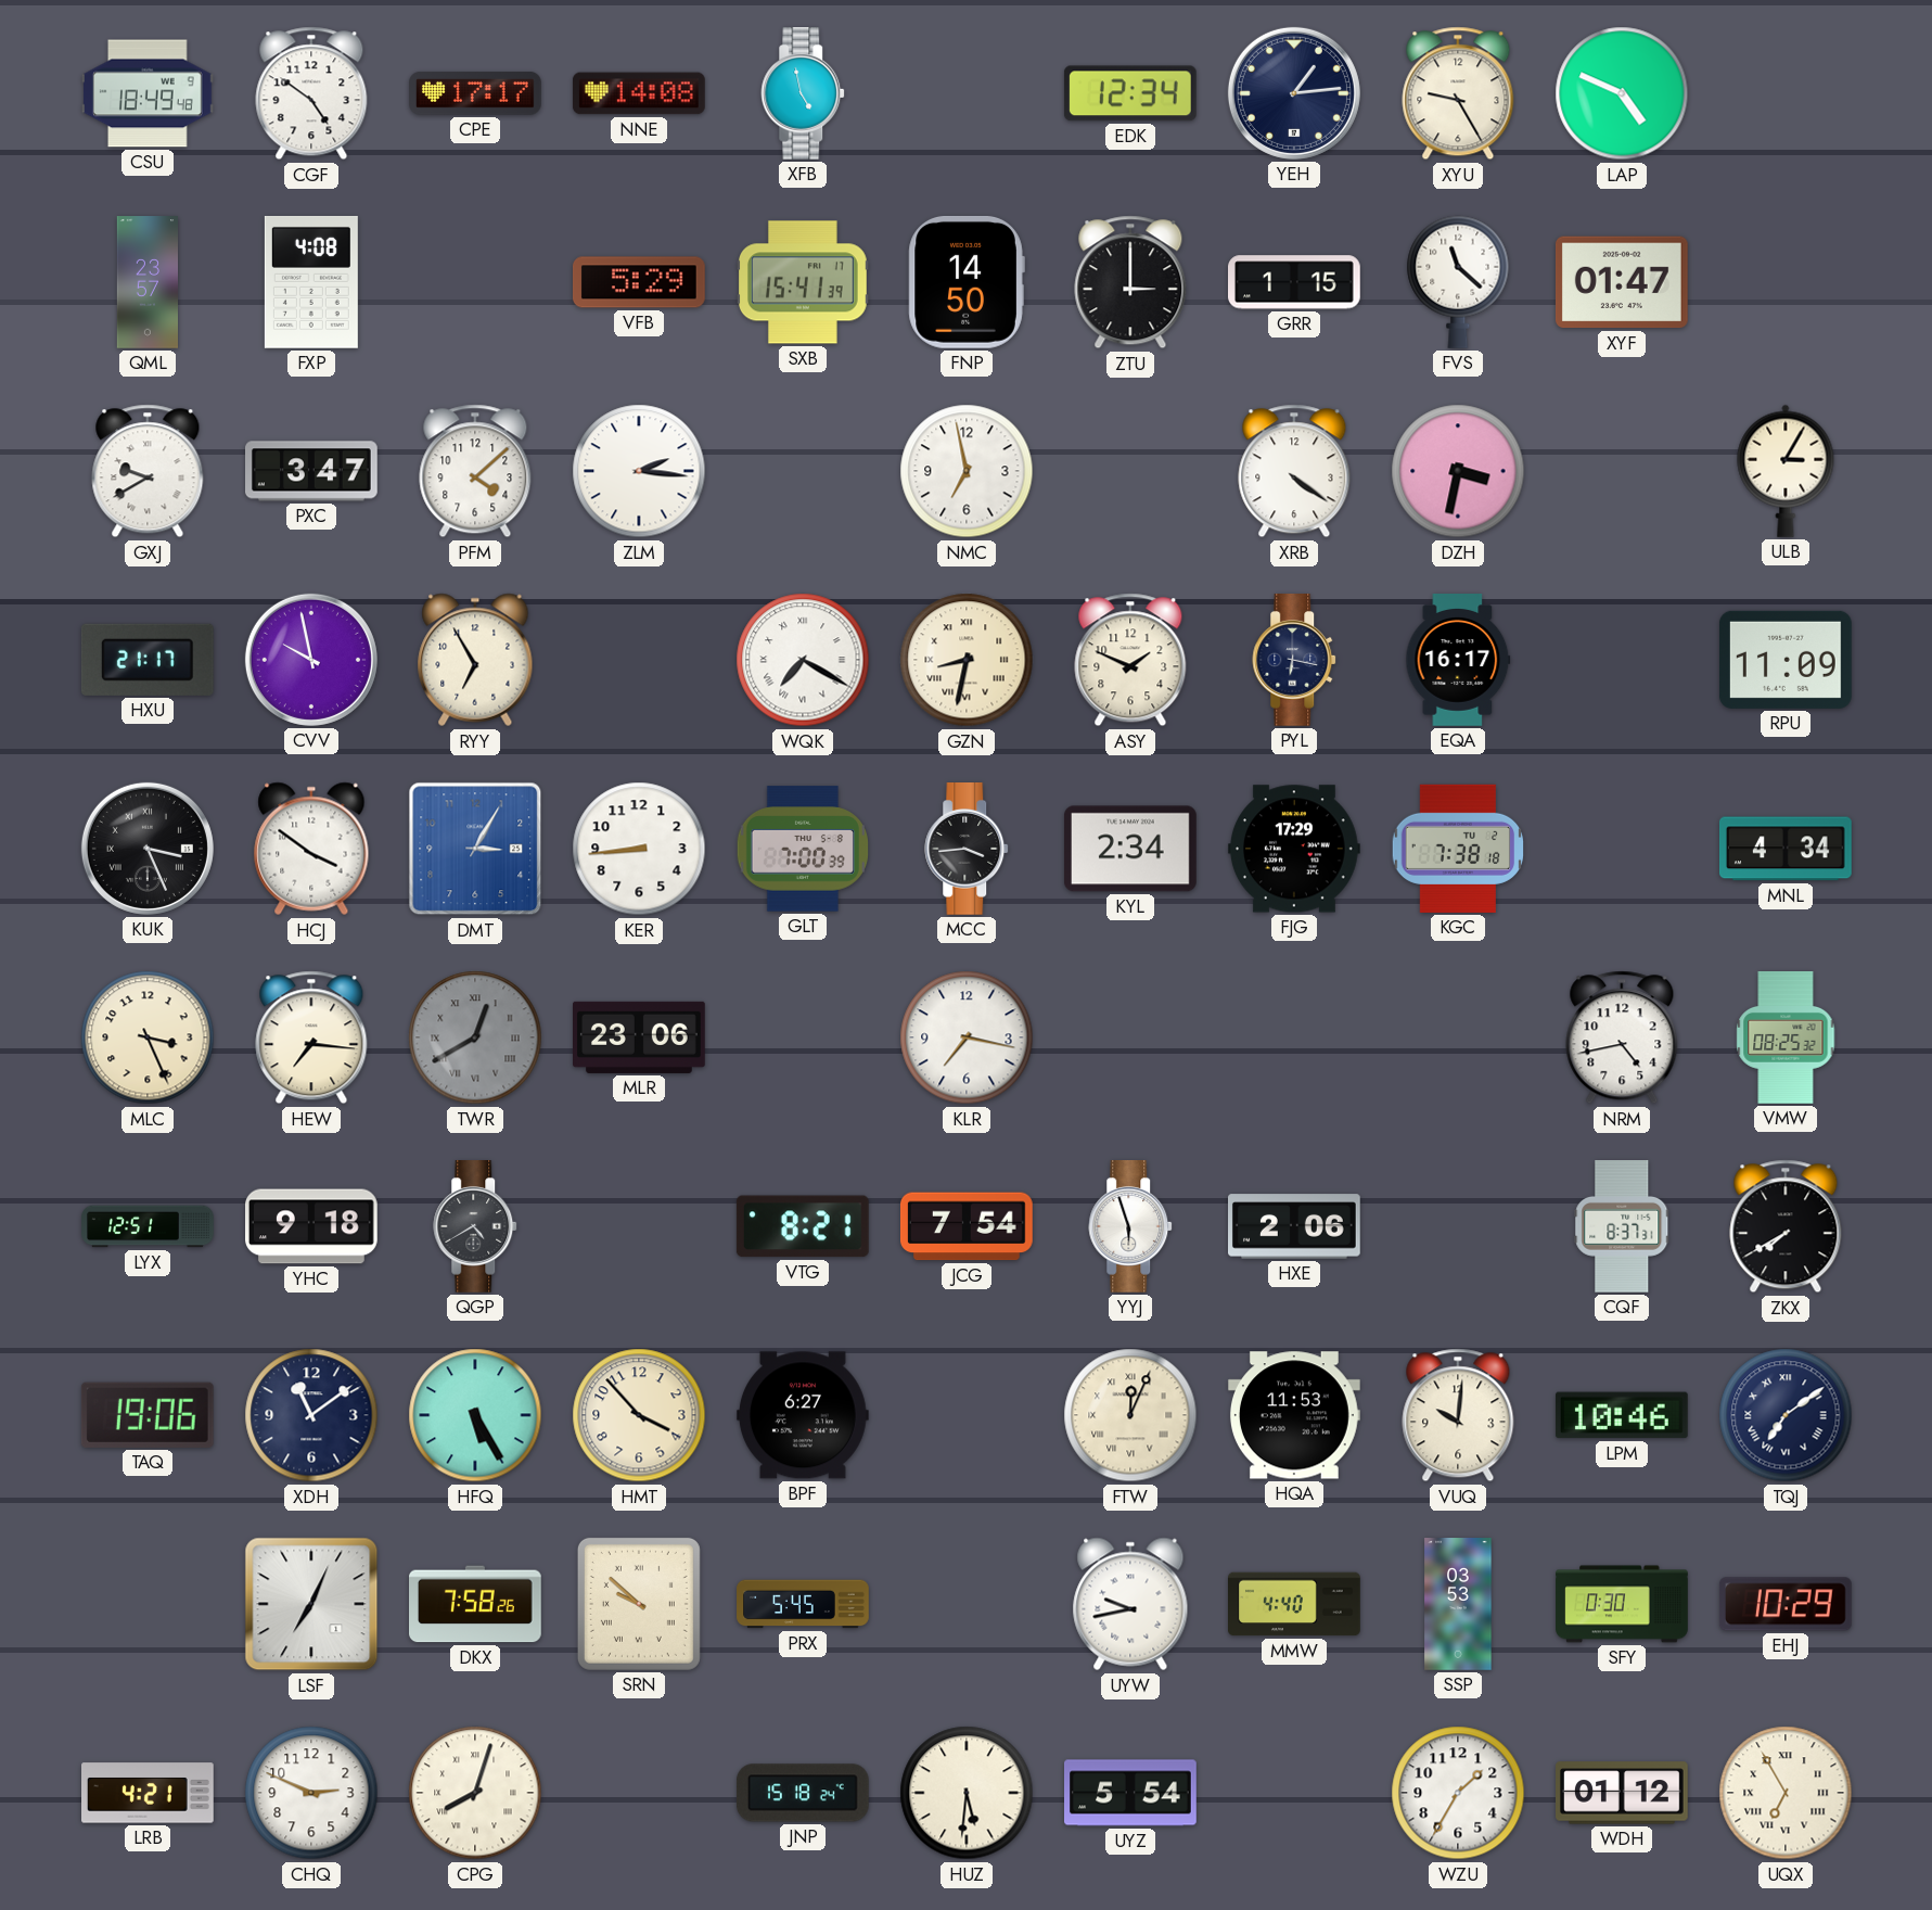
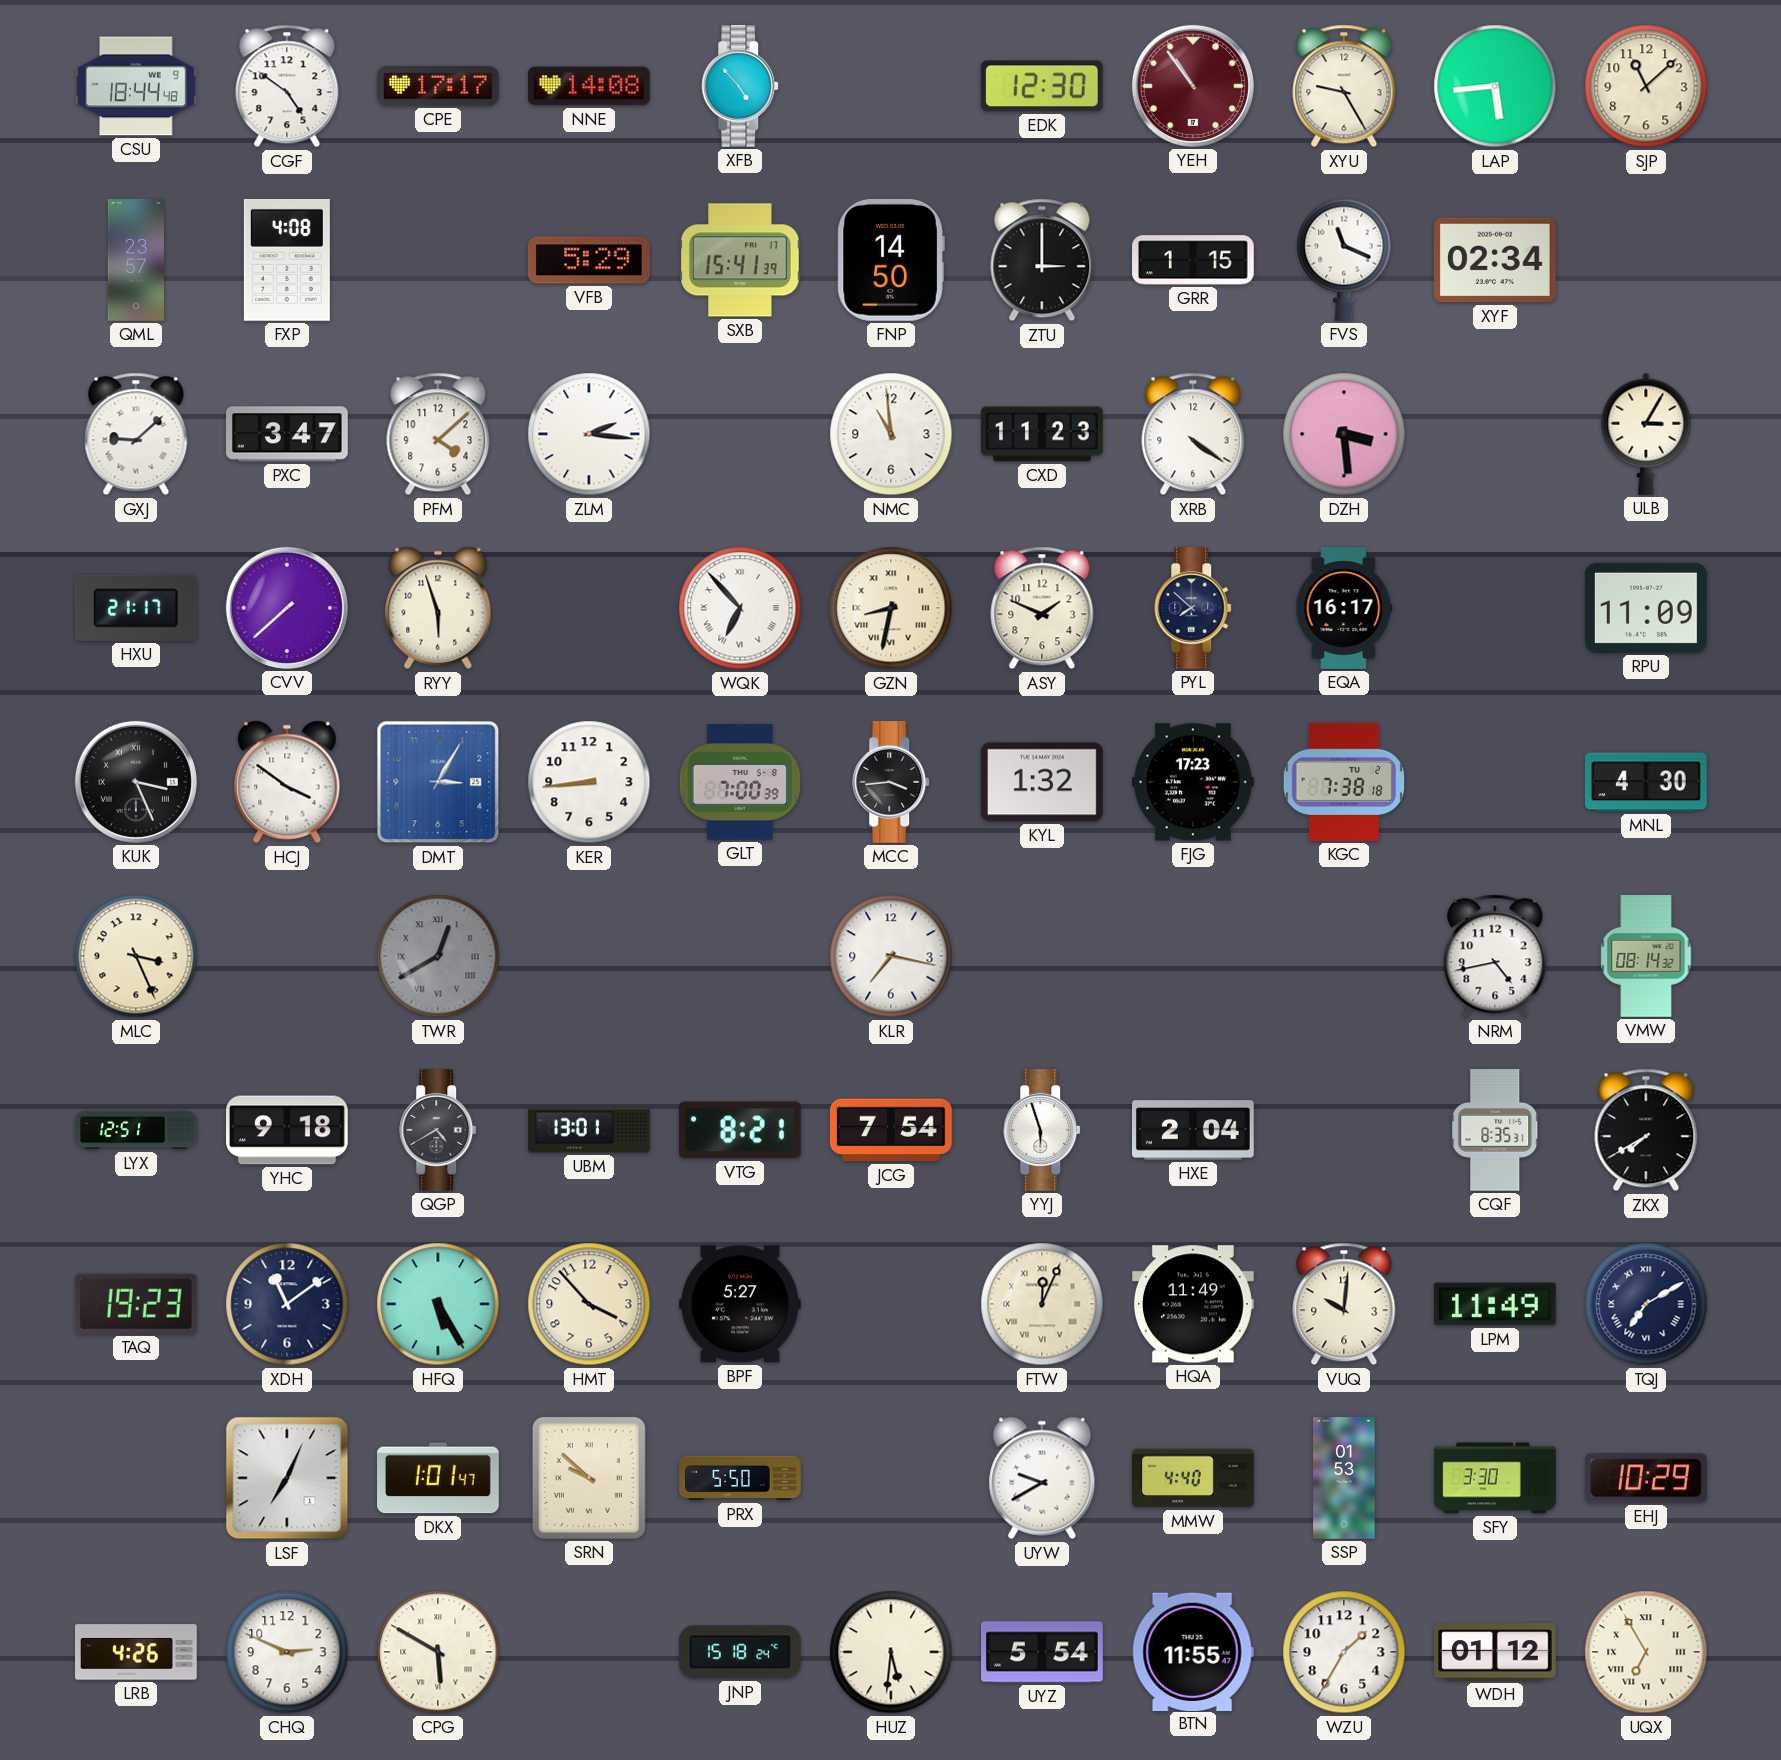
CSU: 18:49 -> 18:44
XFB: 4:58 -> 4:53
EDK: 12:34 -> 12:30
YEH: 1:14 -> 10:54
YEH dial: navy -> burgundy
LAP: 4:49 -> 5:44
SJP: none -> 11:08
FVS: 11:22 -> 11:19
XYF: 01:47 -> 02:34
GXJ: 9:40 -> 9:08
NMC: 6:58 -> 10:59
CXD: none -> 11:23
DZH: 3:32 -> 3:29
CVV: 9:58 -> 7:38
RYY: 6:55 -> 5:57
WQK: 7:20 -> 6:53
PYL: 6:17 -> 7:52
KYL: 2:34 -> 1:32
FJG: 17:29 -> 17:23
MNL: 4:34 -> 4:30
HEW: 7:16 -> none
MLR: 23:06 -> none
VMW: 08:25 -> 08:14
UBM: none -> 13:01
HXE: 2:06 -> 2:04
CQF: 8:37 -> 8:35
TAQ: 19:06 -> 19:23
BPF: 6:27 -> 5:27
HQA: 11:53 -> 11:49
LPM: 10:46 -> 11:49
TQJ: 7:09 -> 7:10
DKX: 7:58 -> 1:01
PRX: 5:45 -> 5:50
UYW: 9:43 -> 9:40
SSP: 03:53 -> 01:53
SFY: 0:30 -> 3:30
LRB: 4:21 -> 4:26
CPG: 8:03 -> 5:50
BTN: none -> 11:55
